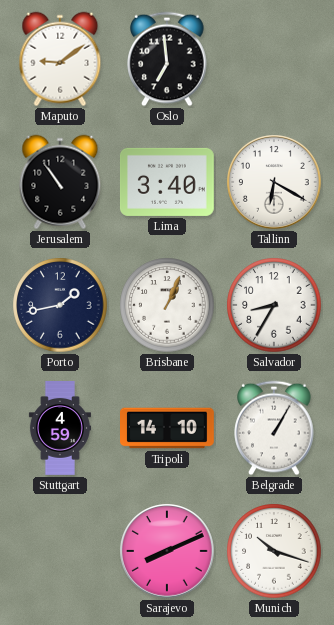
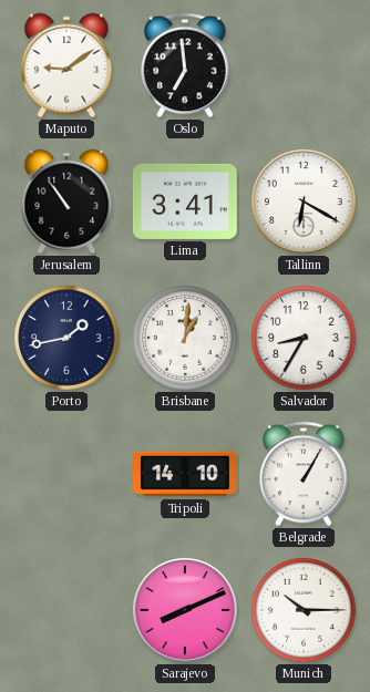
Lima: 3:40 -> 3:41
Brisbane: 1:04 -> 1:01
Stuttgart: 4:59 -> none
Munich: 10:18 -> 10:15
